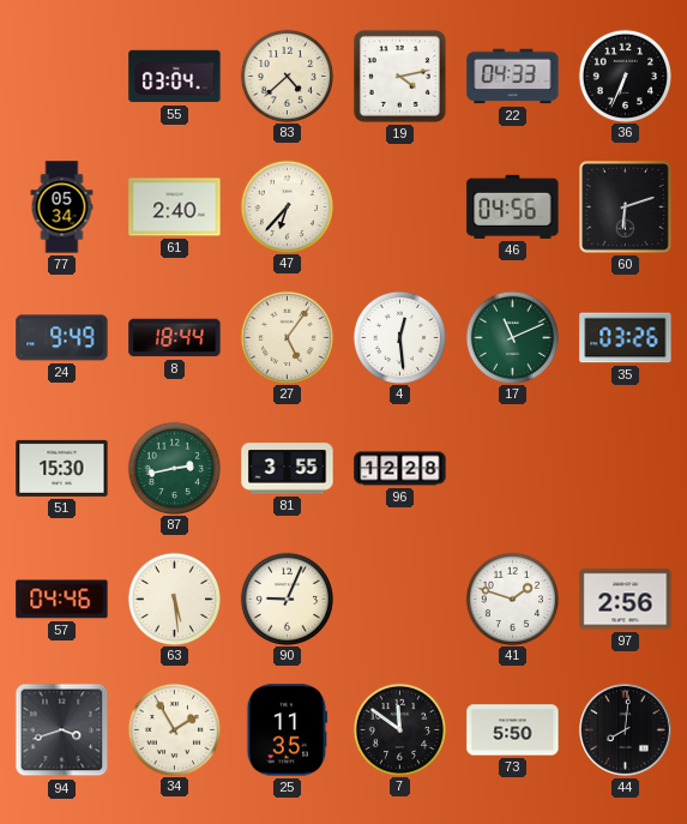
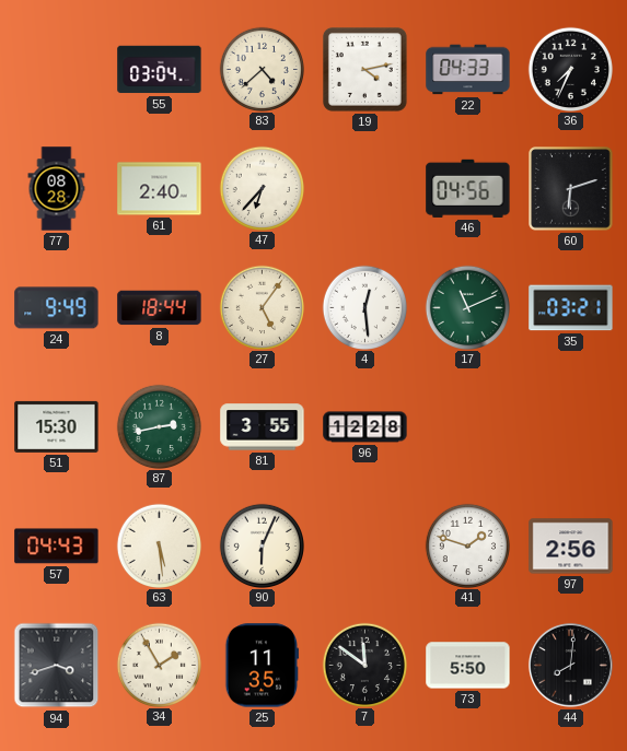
36: 6:34 -> 7:34
77: 05:34 -> 08:28
35: 03:26 -> 03:21
57: 04:46 -> 04:43
90: 9:04 -> 6:04
